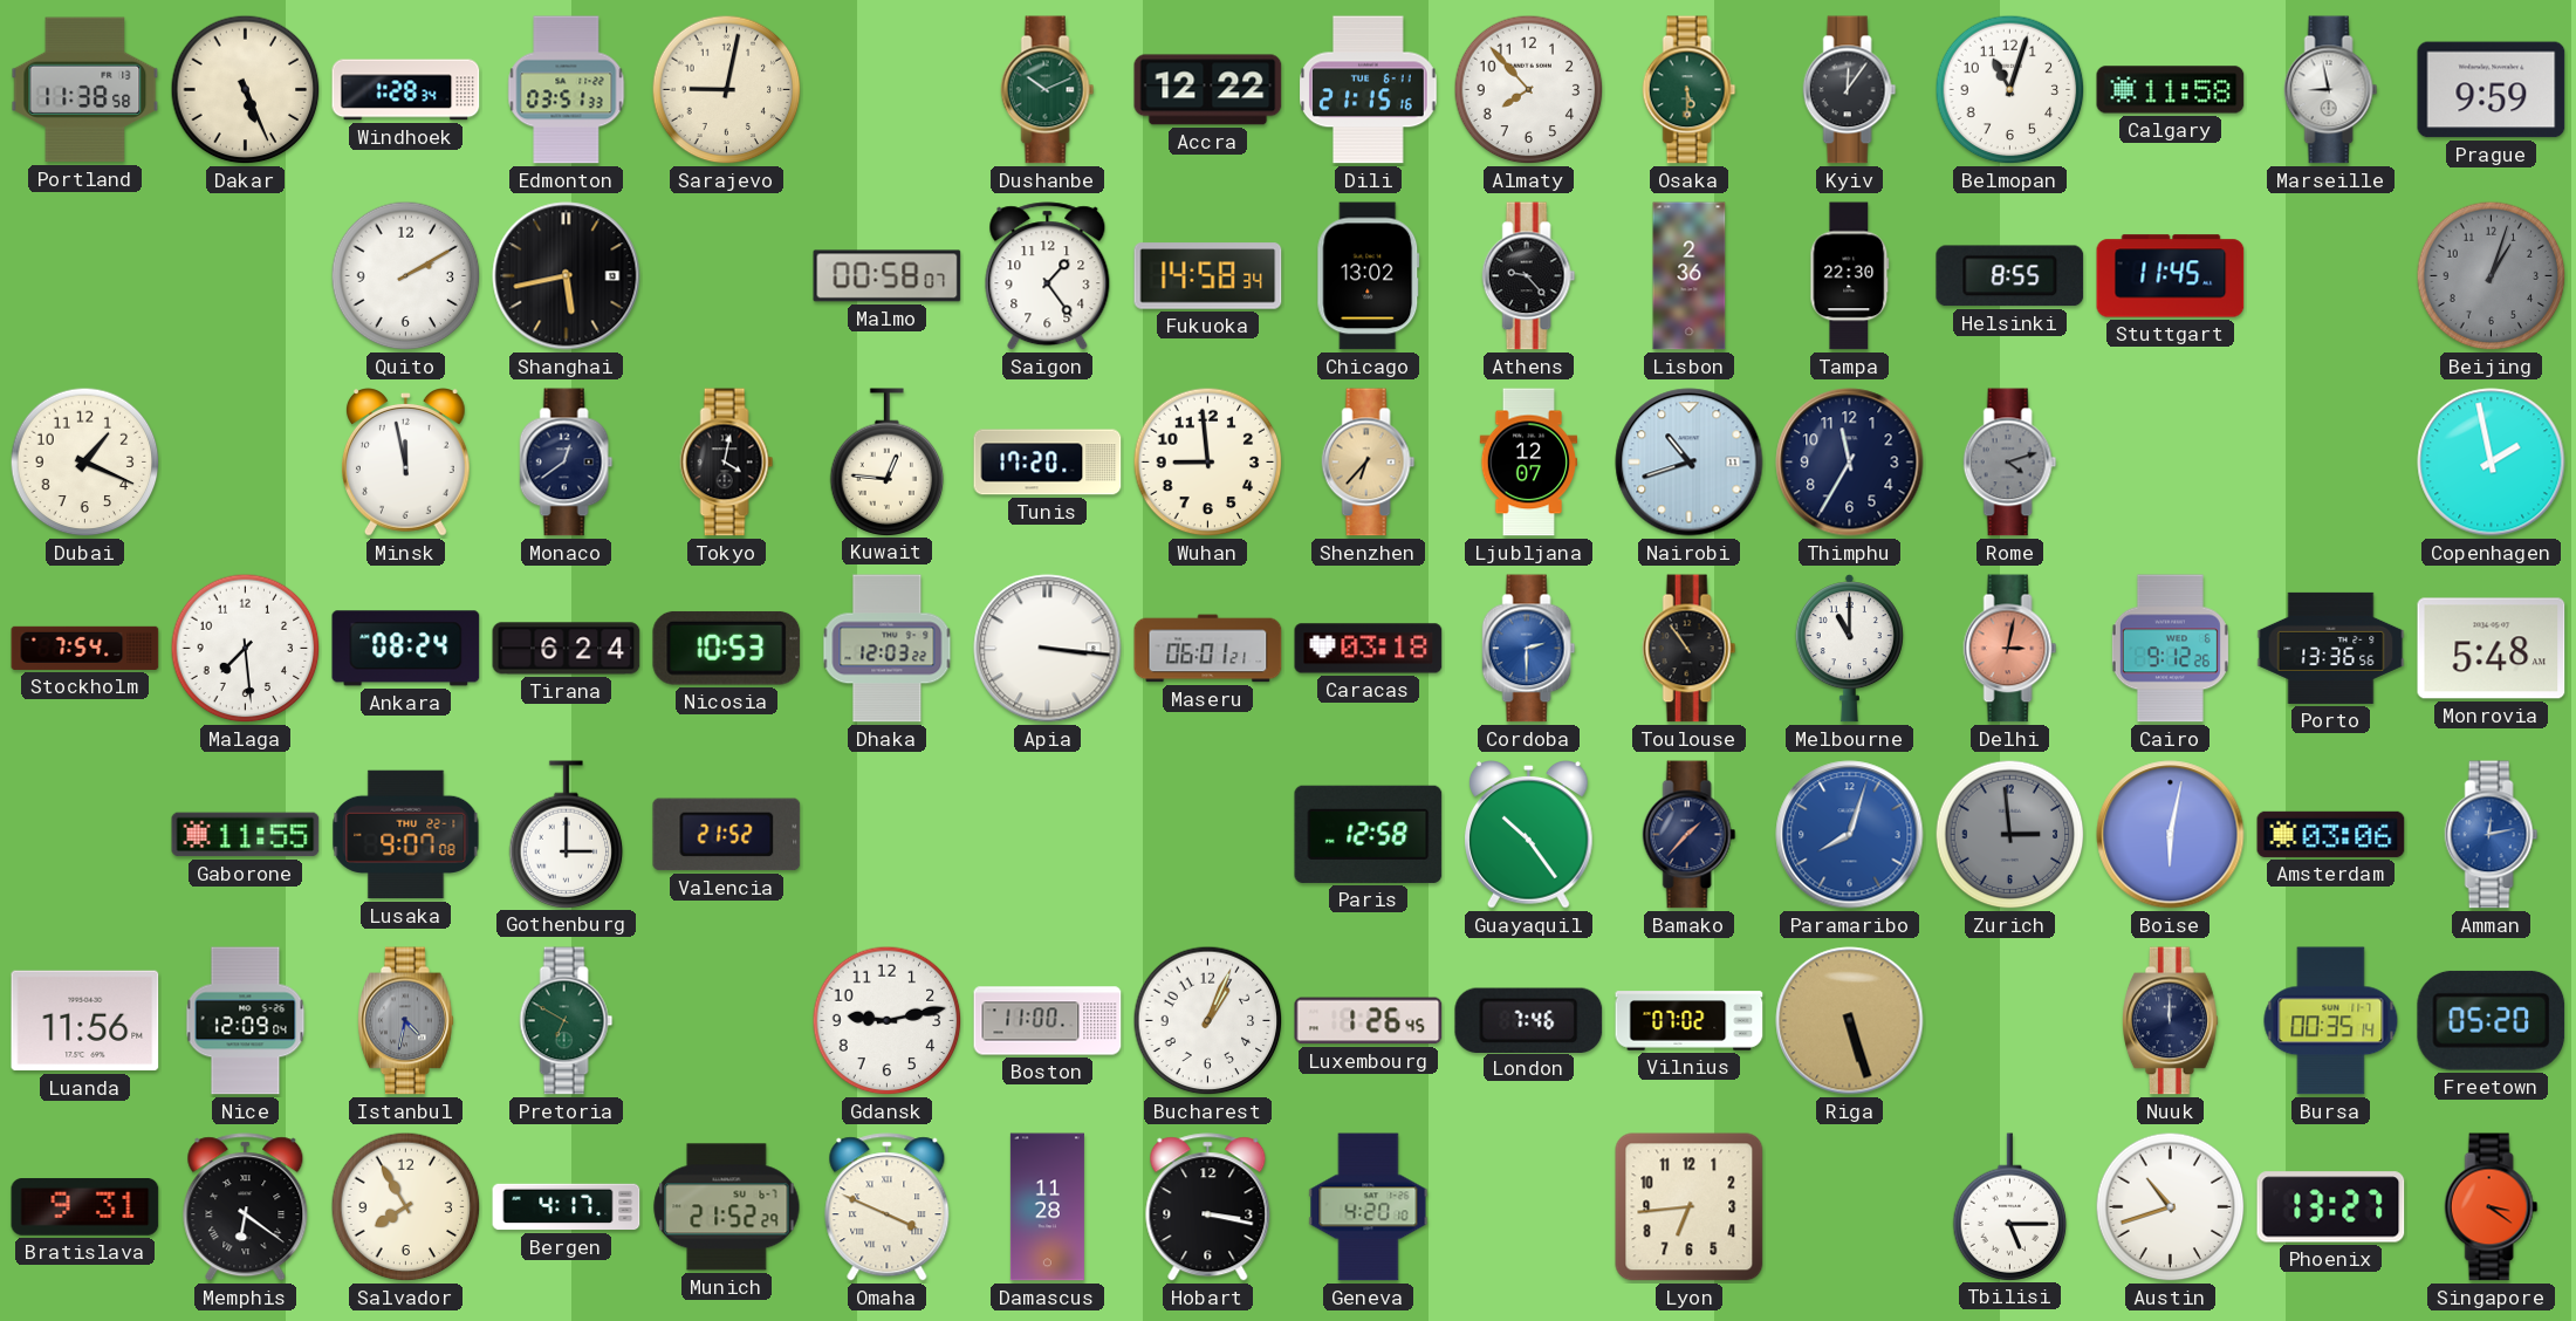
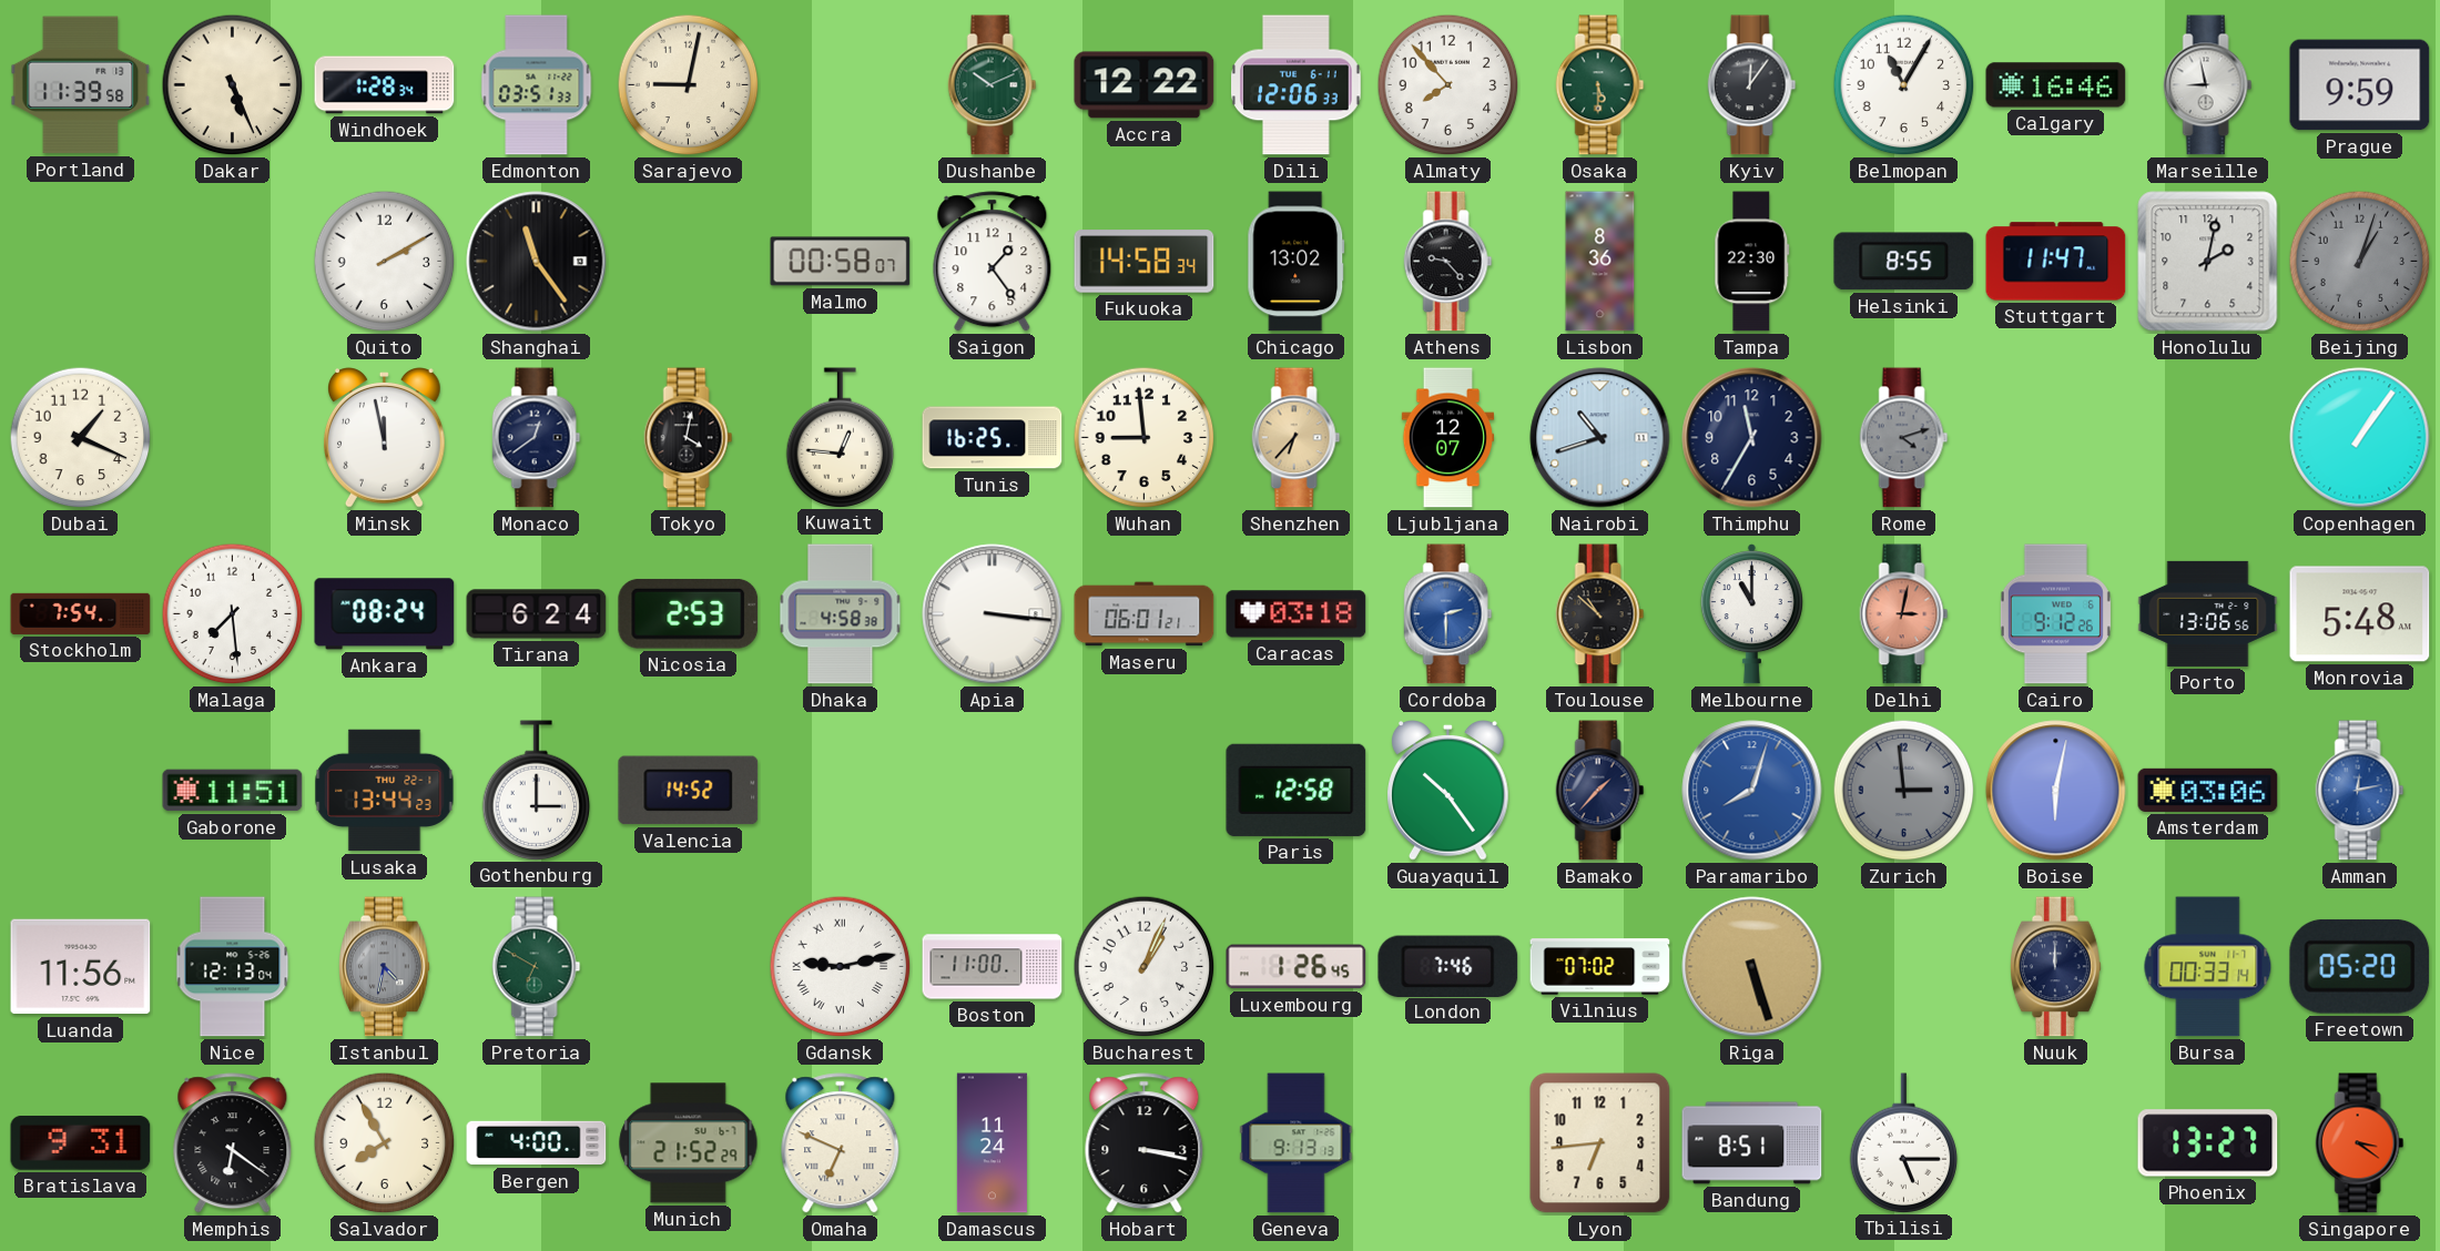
Portland: 11:38 -> 11:39
Dili: 21:15 -> 12:06
Belmopan: 11:03 -> 11:05
Calgary: 11:58 -> 16:46
Shanghai: 5:43 -> 11:24
Lisbon: 2:36 -> 8:36
Stuttgart: 11:45 -> 11:47
Honolulu: none -> 2:02
Tunis: 17:20 -> 16:25
Copenhagen: 1:58 -> 1:06
Nicosia: 10:53 -> 2:53
Dhaka: 12:03 -> 4:58
Toulouse: 10:54 -> 10:52
Porto: 13:36 -> 13:06
Gaborone: 11:55 -> 11:51
Lusaka: 9:07 -> 13:44
Valencia: 21:52 -> 14:52
Nice: 12:09 -> 12:13
Gdansk numerals: Arabic -> Roman
Bursa: 00:35 -> 00:33
Bergen: 4:17 -> 4:00
Omaha: 3:49 -> 6:49
Damascus: 11:28 -> 11:24
Geneva: 4:20 -> 9:13
Bandung: none -> 8:51
Austin: 10:42 -> none
